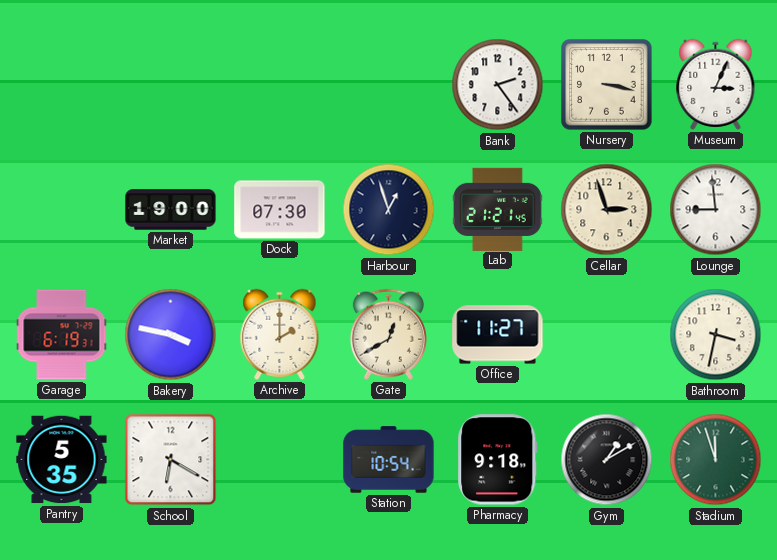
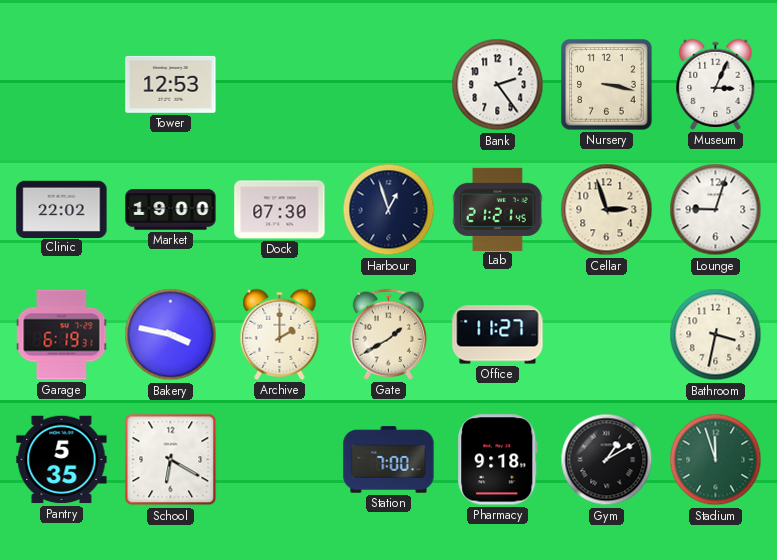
Tower: none -> 12:53
Clinic: none -> 22:02
Lounge: 8:59 -> 9:03
Gate: 12:40 -> 1:40
Station: 10:54 -> 7:00
